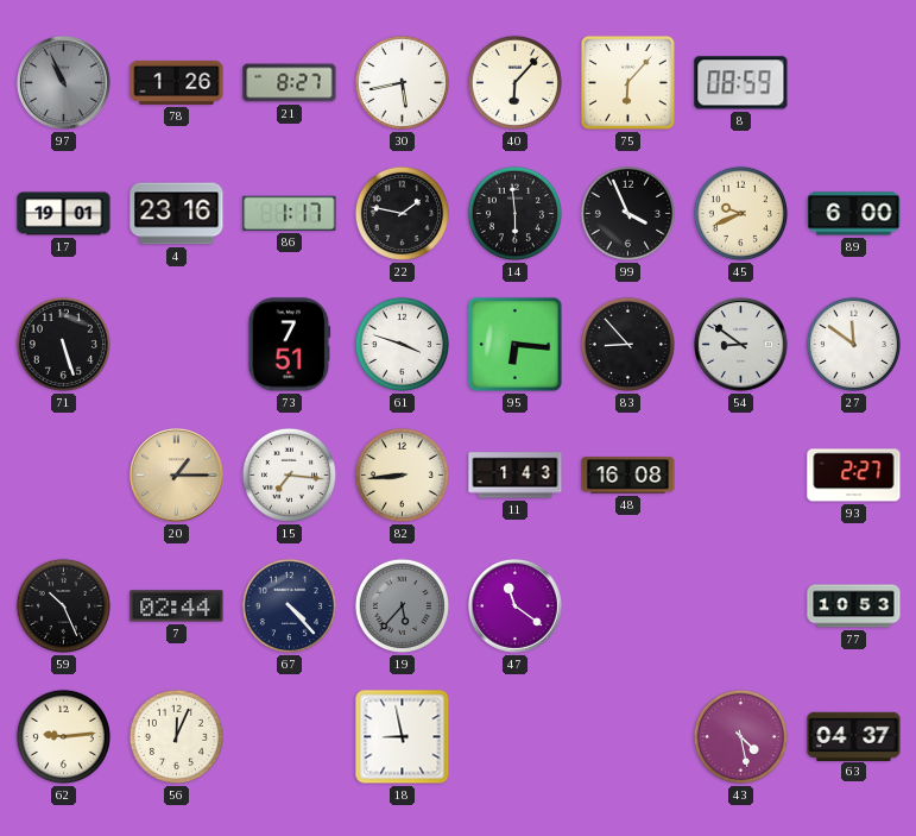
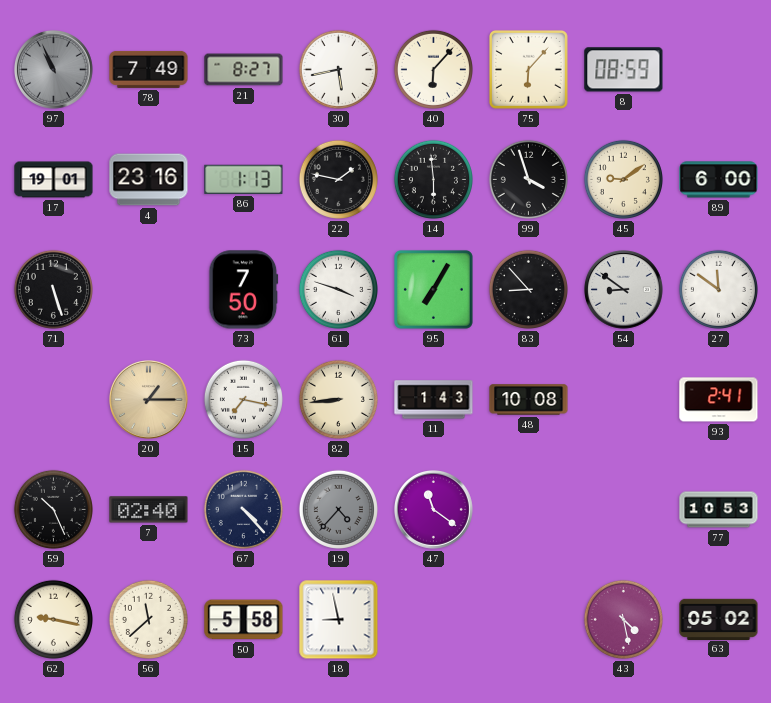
78: 1:26 -> 7:49
86: 1:17 -> 1:13
99: 3:56 -> 3:57
45: 9:41 -> 9:09
73: 7:51 -> 7:50
95: 6:16 -> 7:05
15: 7:16 -> 7:17
48: 16:08 -> 10:08
93: 2:27 -> 2:41
7: 02:44 -> 02:40
19: 5:37 -> 4:37
62: 9:14 -> 9:17
56: 12:04 -> 11:38
50: none -> 5:58
63: 04:37 -> 05:02
